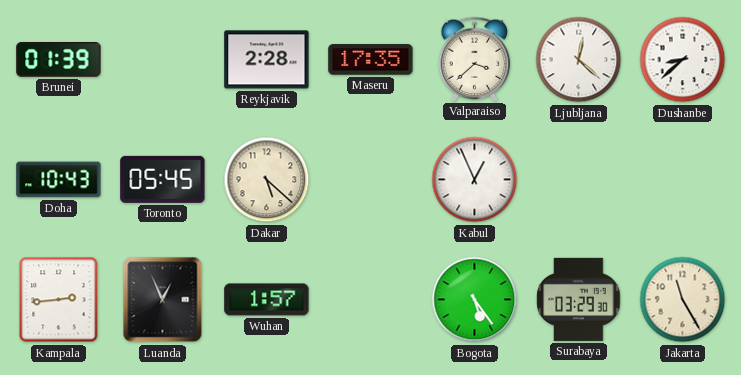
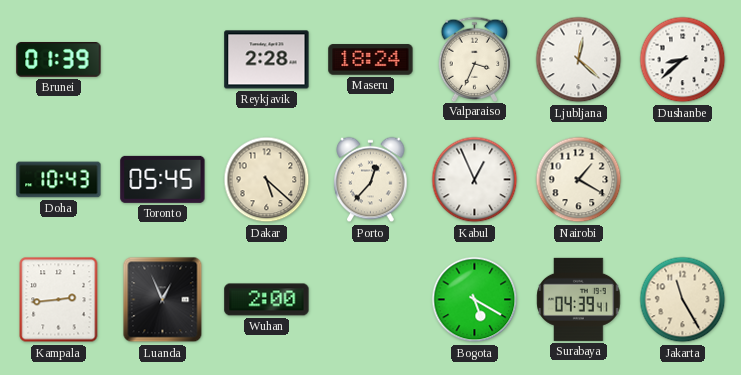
Maseru: 17:35 -> 18:24
Valparaiso: 3:38 -> 3:34
Porto: none -> 12:37
Nairobi: none -> 1:20
Wuhan: 1:57 -> 2:00
Bogota: 5:24 -> 5:20
Surabaya: 03:29 -> 04:39
